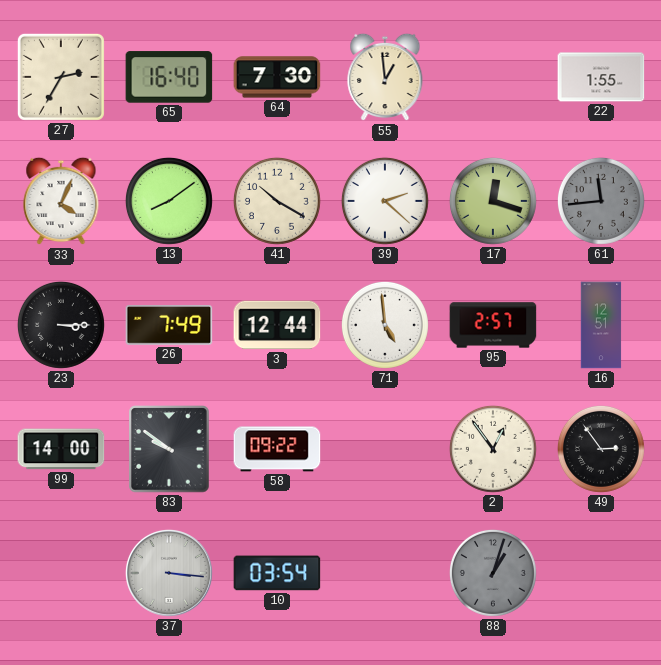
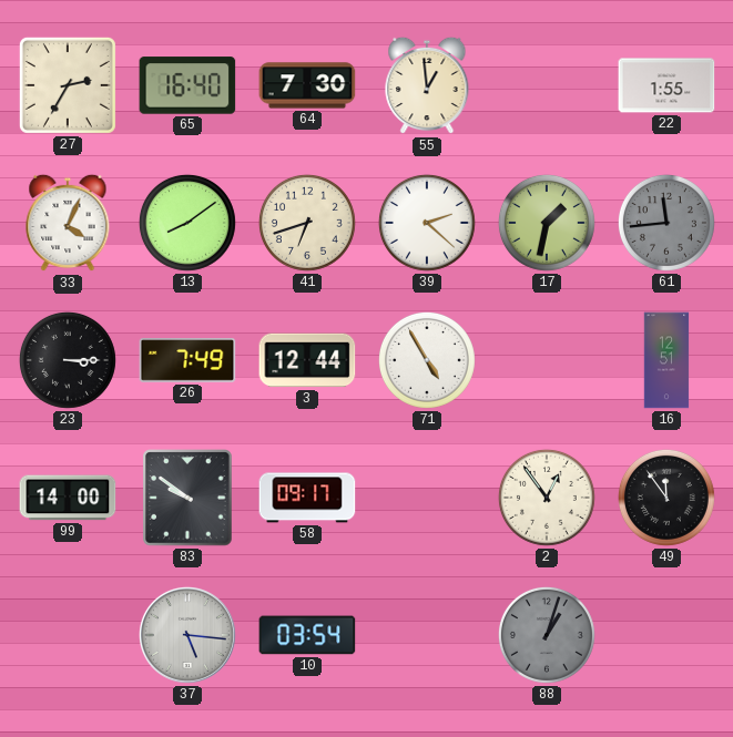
41: 10:20 -> 6:42
17: 12:18 -> 1:32
71: 4:59 -> 4:55
95: 2:57 -> none
58: 09:22 -> 09:17
49: 2:54 -> 11:54
37: 3:16 -> 5:16
